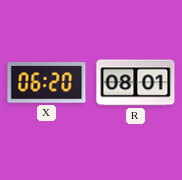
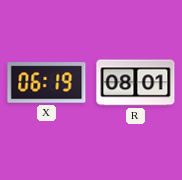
X: 06:20 -> 06:19
